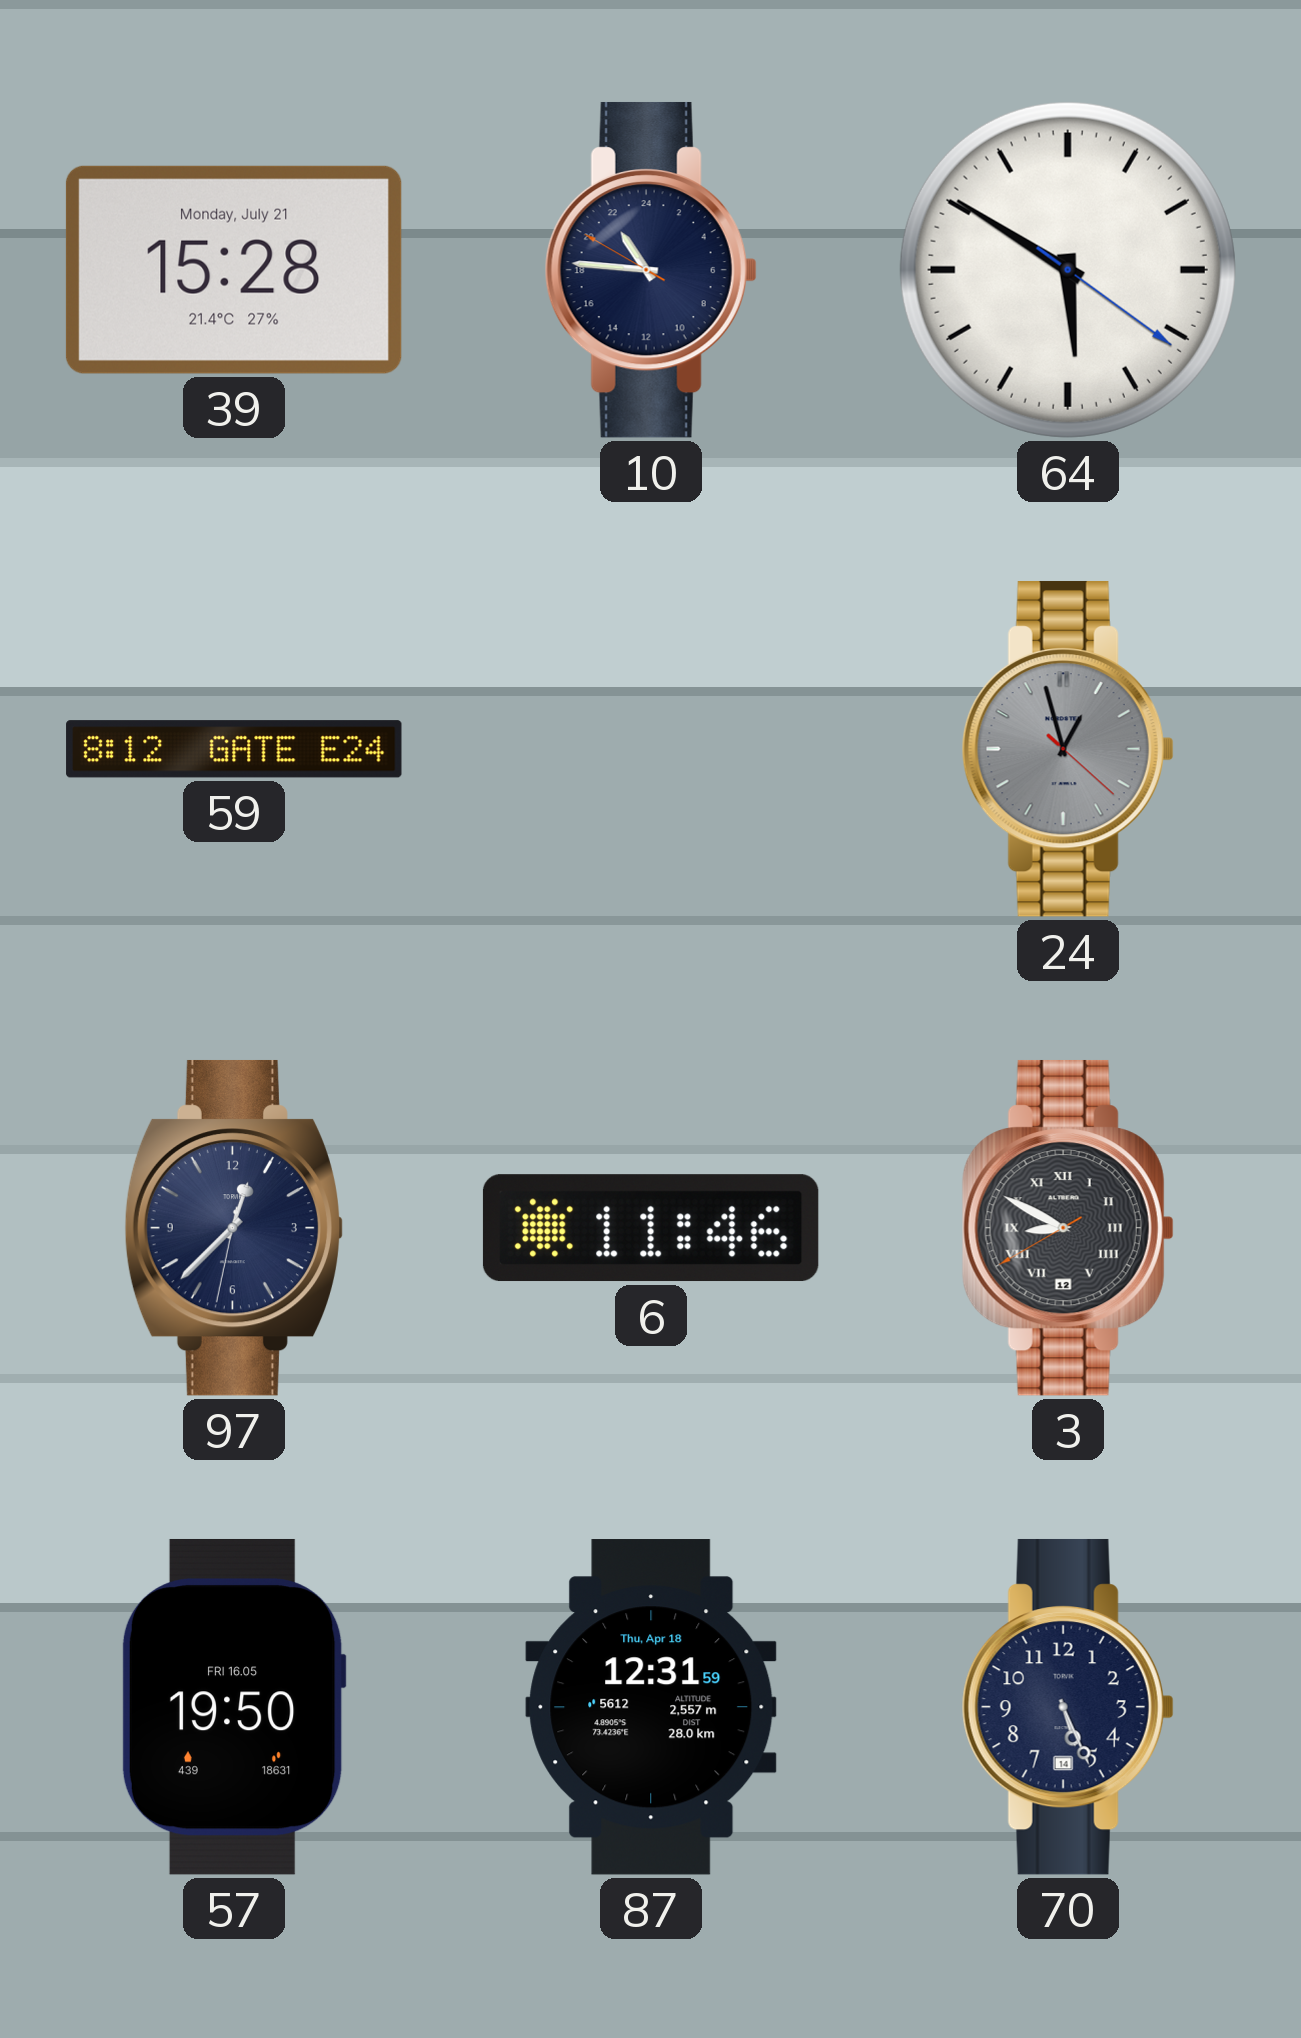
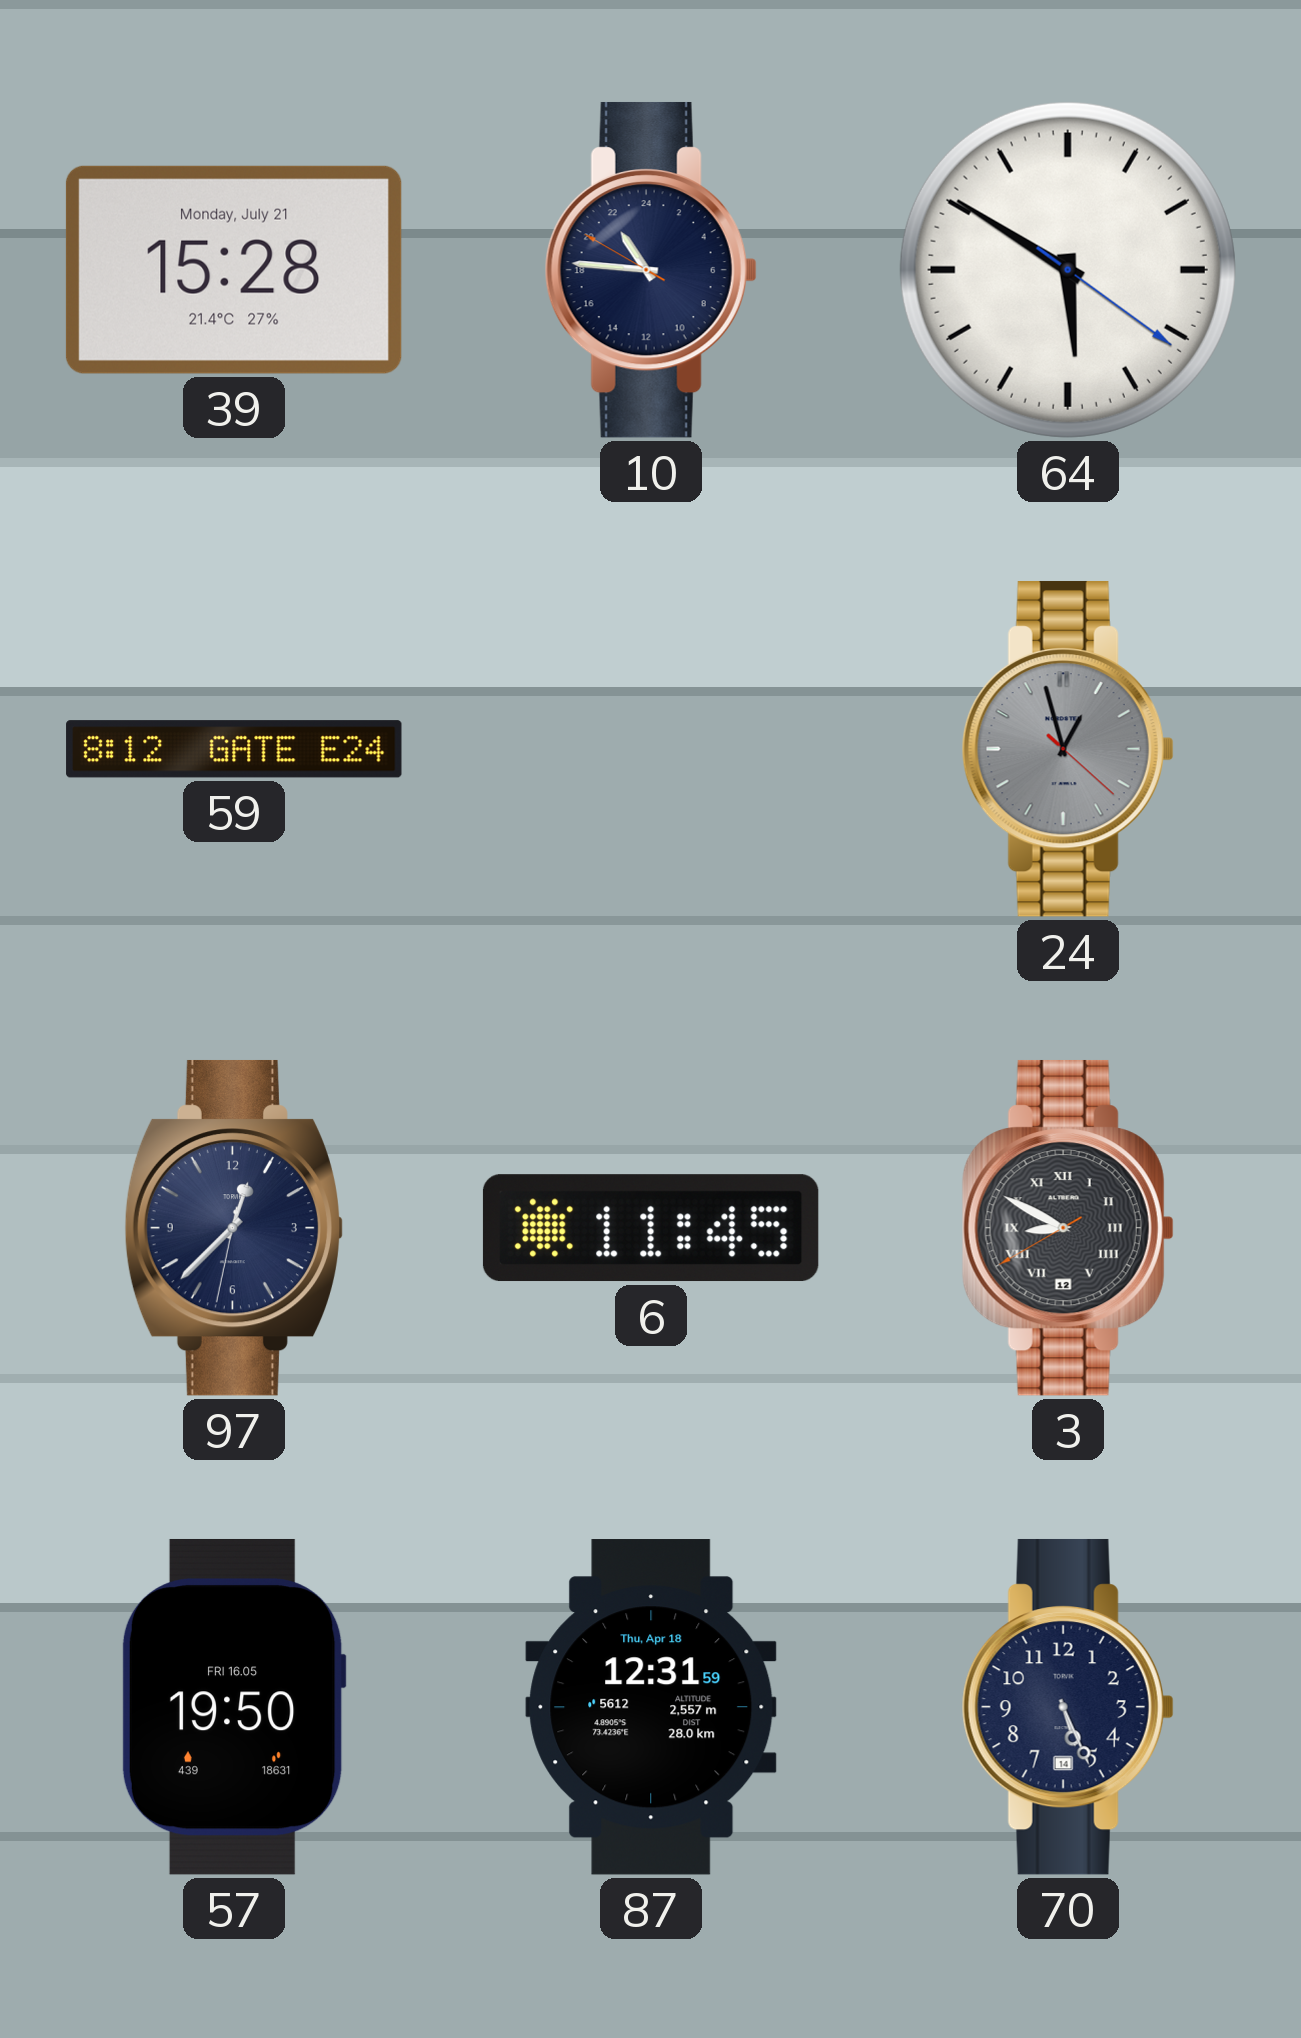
6: 11:46 -> 11:45
